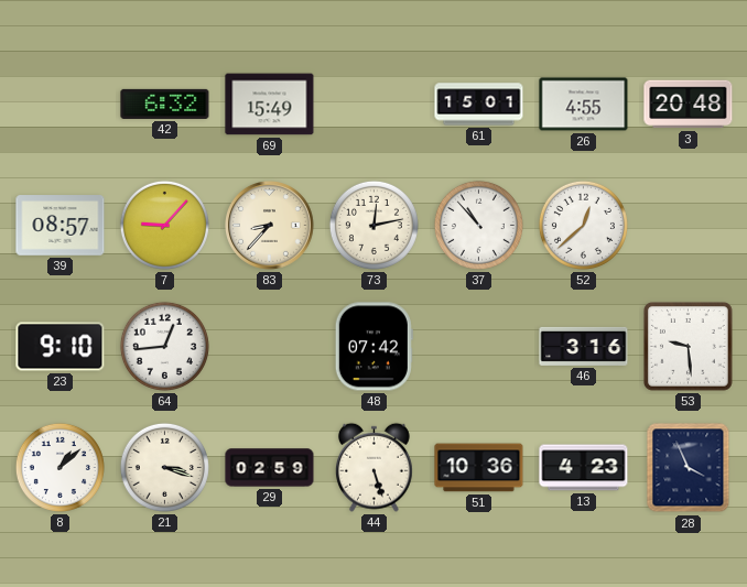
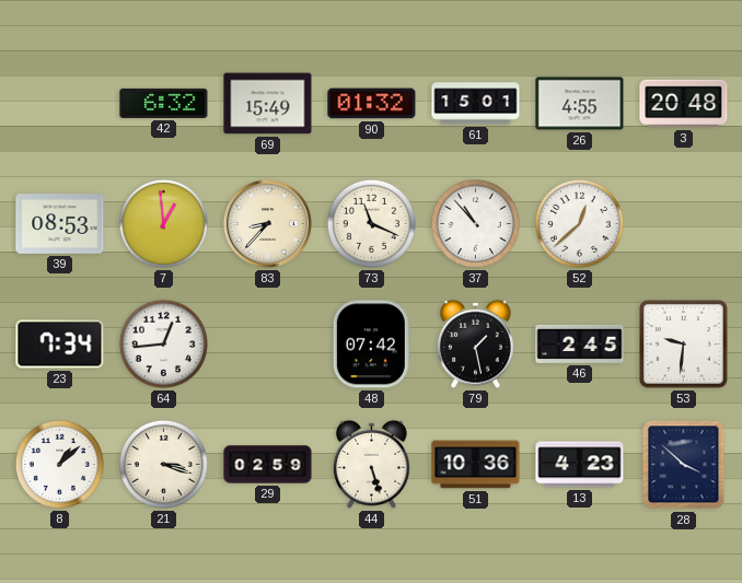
90: none -> 01:32
39: 08:57 -> 08:53
7: 9:07 -> 12:59
73: 12:13 -> 11:19
23: 9:10 -> 7:34
79: none -> 1:28
46: 3:16 -> 2:45
53: 9:29 -> 9:31
28: 3:56 -> 3:52
